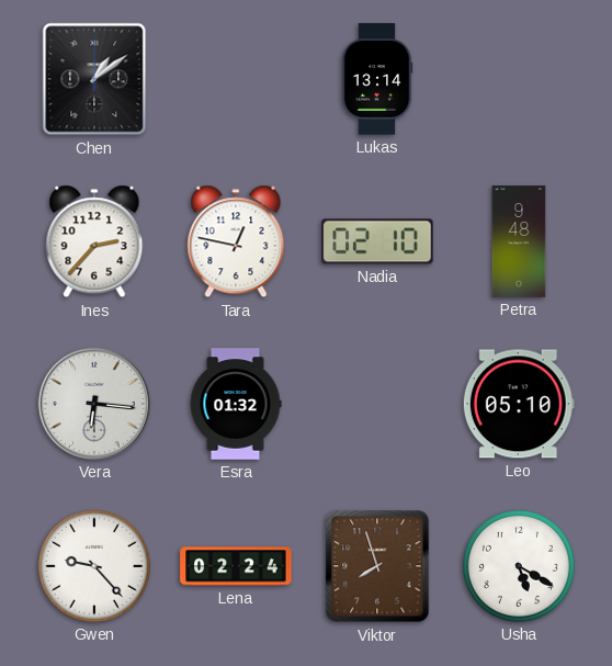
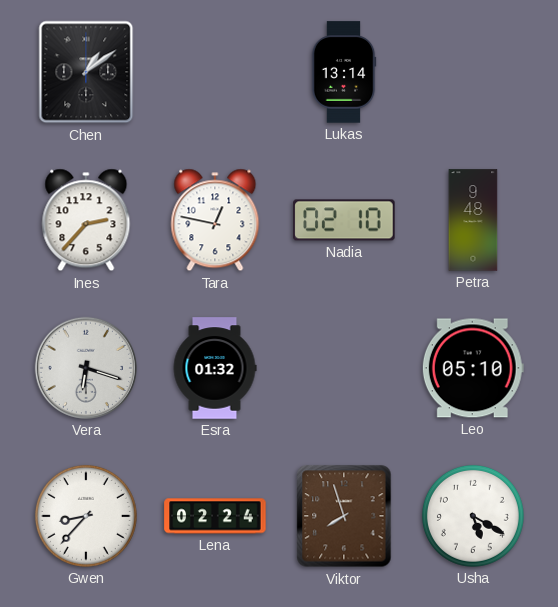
Vera: 6:16 -> 6:18
Gwen: 9:23 -> 8:37
